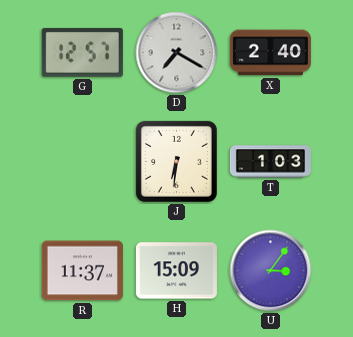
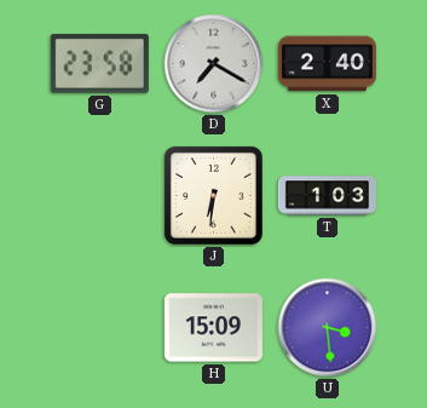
G: 12:57 -> 23:58
R: 11:37 -> none
U: 3:06 -> 3:29
